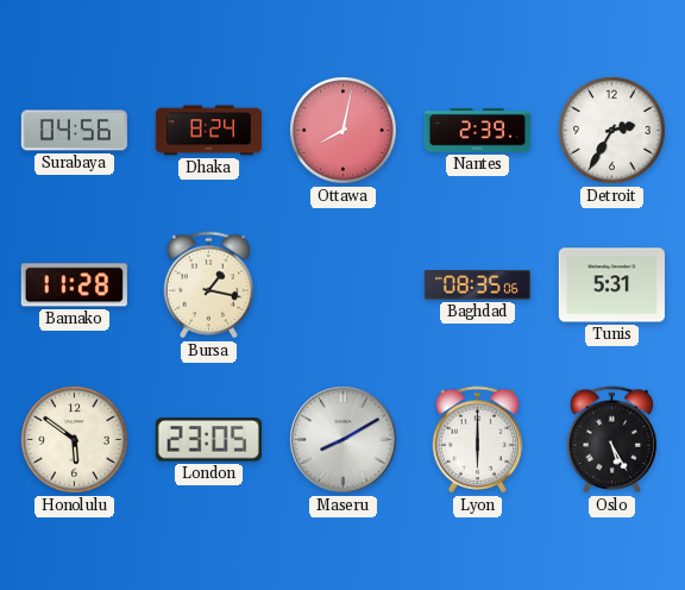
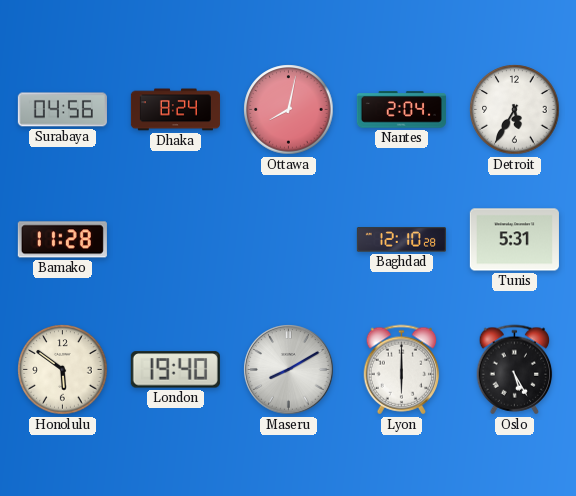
Nantes: 2:39 -> 2:04
Detroit: 2:35 -> 5:35
Bursa: 1:17 -> none
Baghdad: 08:35 -> 12:10
London: 23:05 -> 19:40
